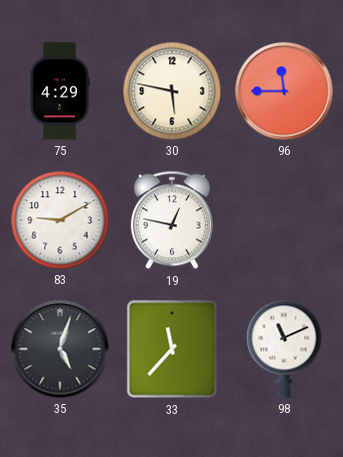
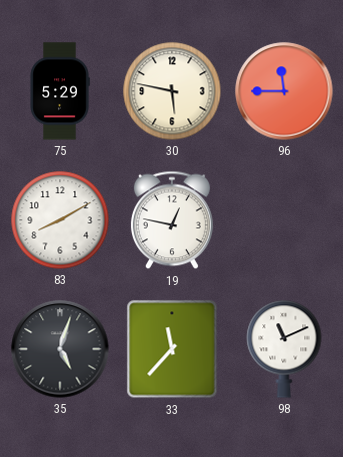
75: 4:29 -> 5:29
83: 9:10 -> 8:10
